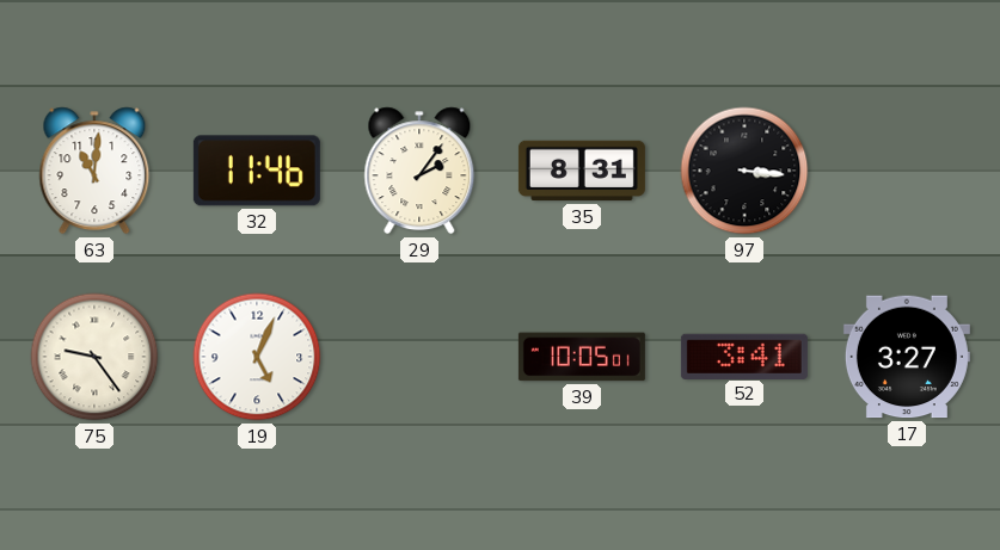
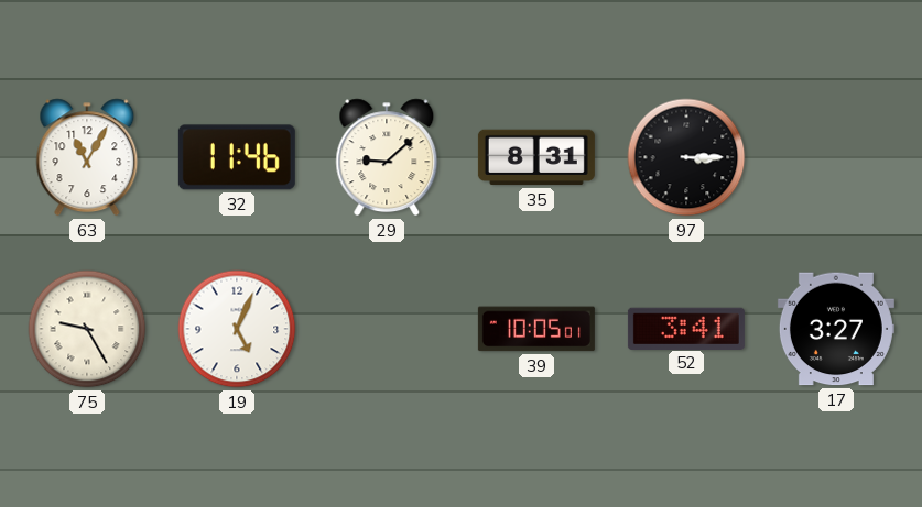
63: 11:01 -> 11:05
29: 2:06 -> 9:08
97: 3:16 -> 3:15
75: 9:24 -> 9:25
